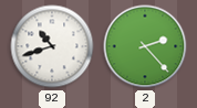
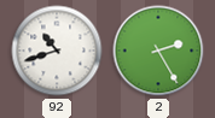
2: 2:23 -> 2:25
